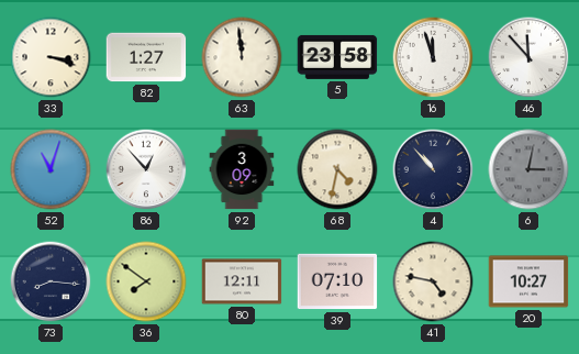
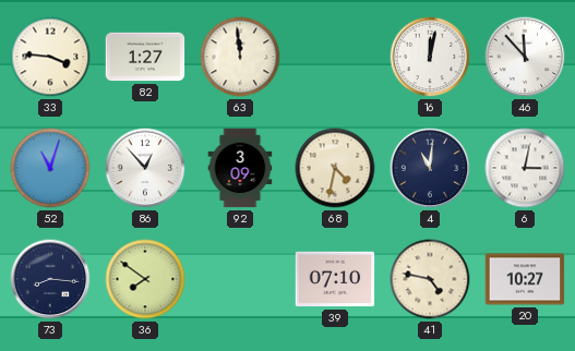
33: 3:18 -> 3:46
5: 23:58 -> none
16: 11:57 -> 12:02
4: 10:53 -> 11:01
6 dial: grey -> white
80: 12:11 -> none
